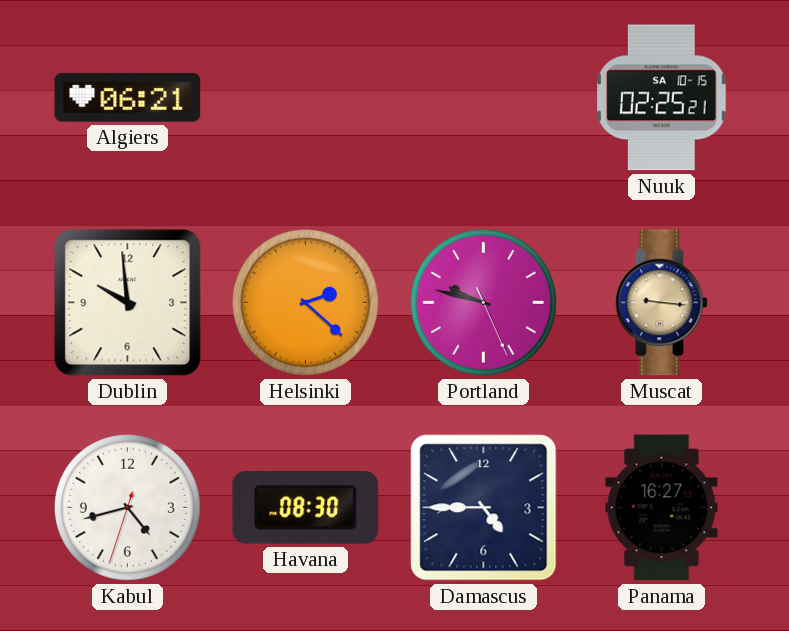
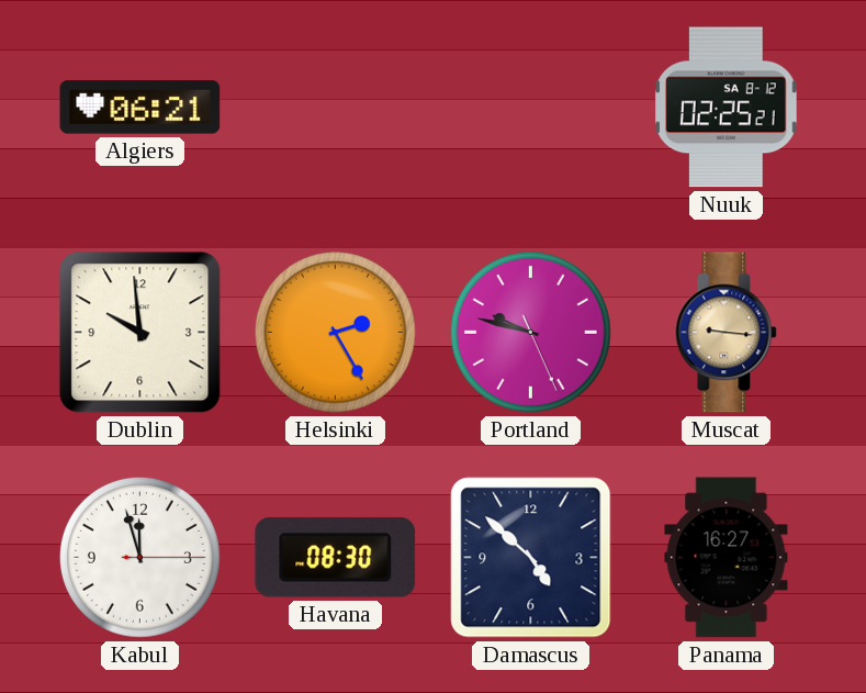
Nuuk date: SA 10-15 -> SA 8-12
Helsinki: 2:22 -> 2:25
Kabul: 4:42 -> 11:57
Damascus: 4:45 -> 4:52
